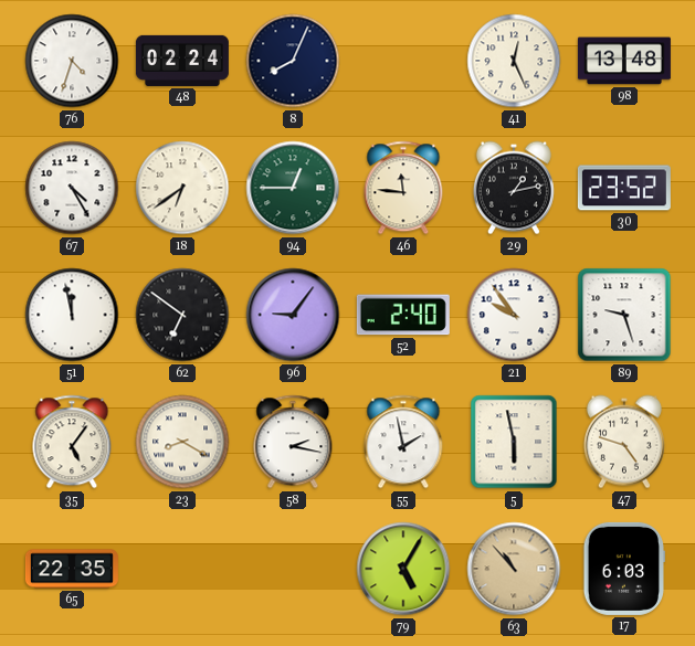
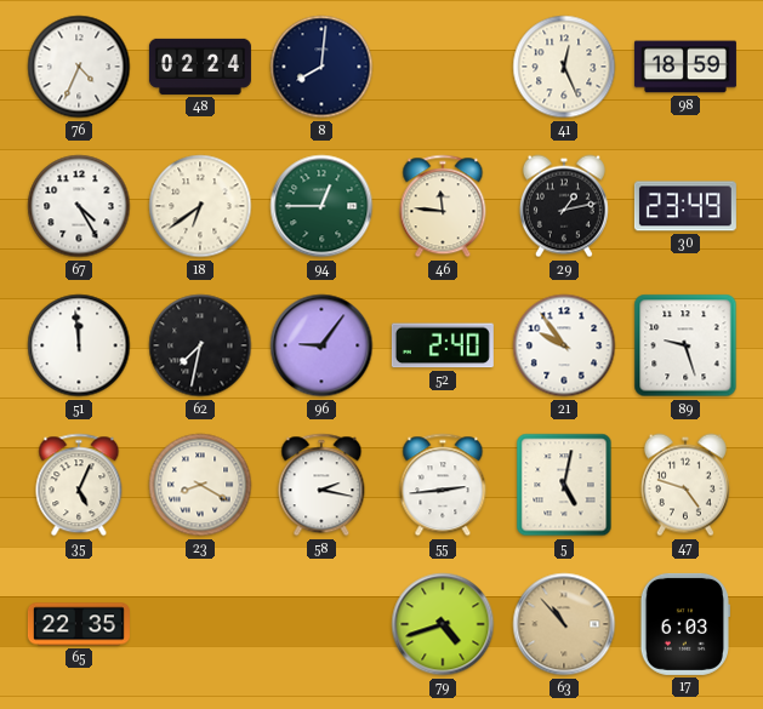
76: 4:33 -> 4:34
8: 8:04 -> 8:01
98: 13:48 -> 18:59
30: 23:52 -> 23:49
51: 11:58 -> 11:59
62: 6:51 -> 7:32
35: 5:06 -> 5:04
55: 1:58 -> 2:44
5: 5:58 -> 5:02
79: 5:05 -> 4:42
